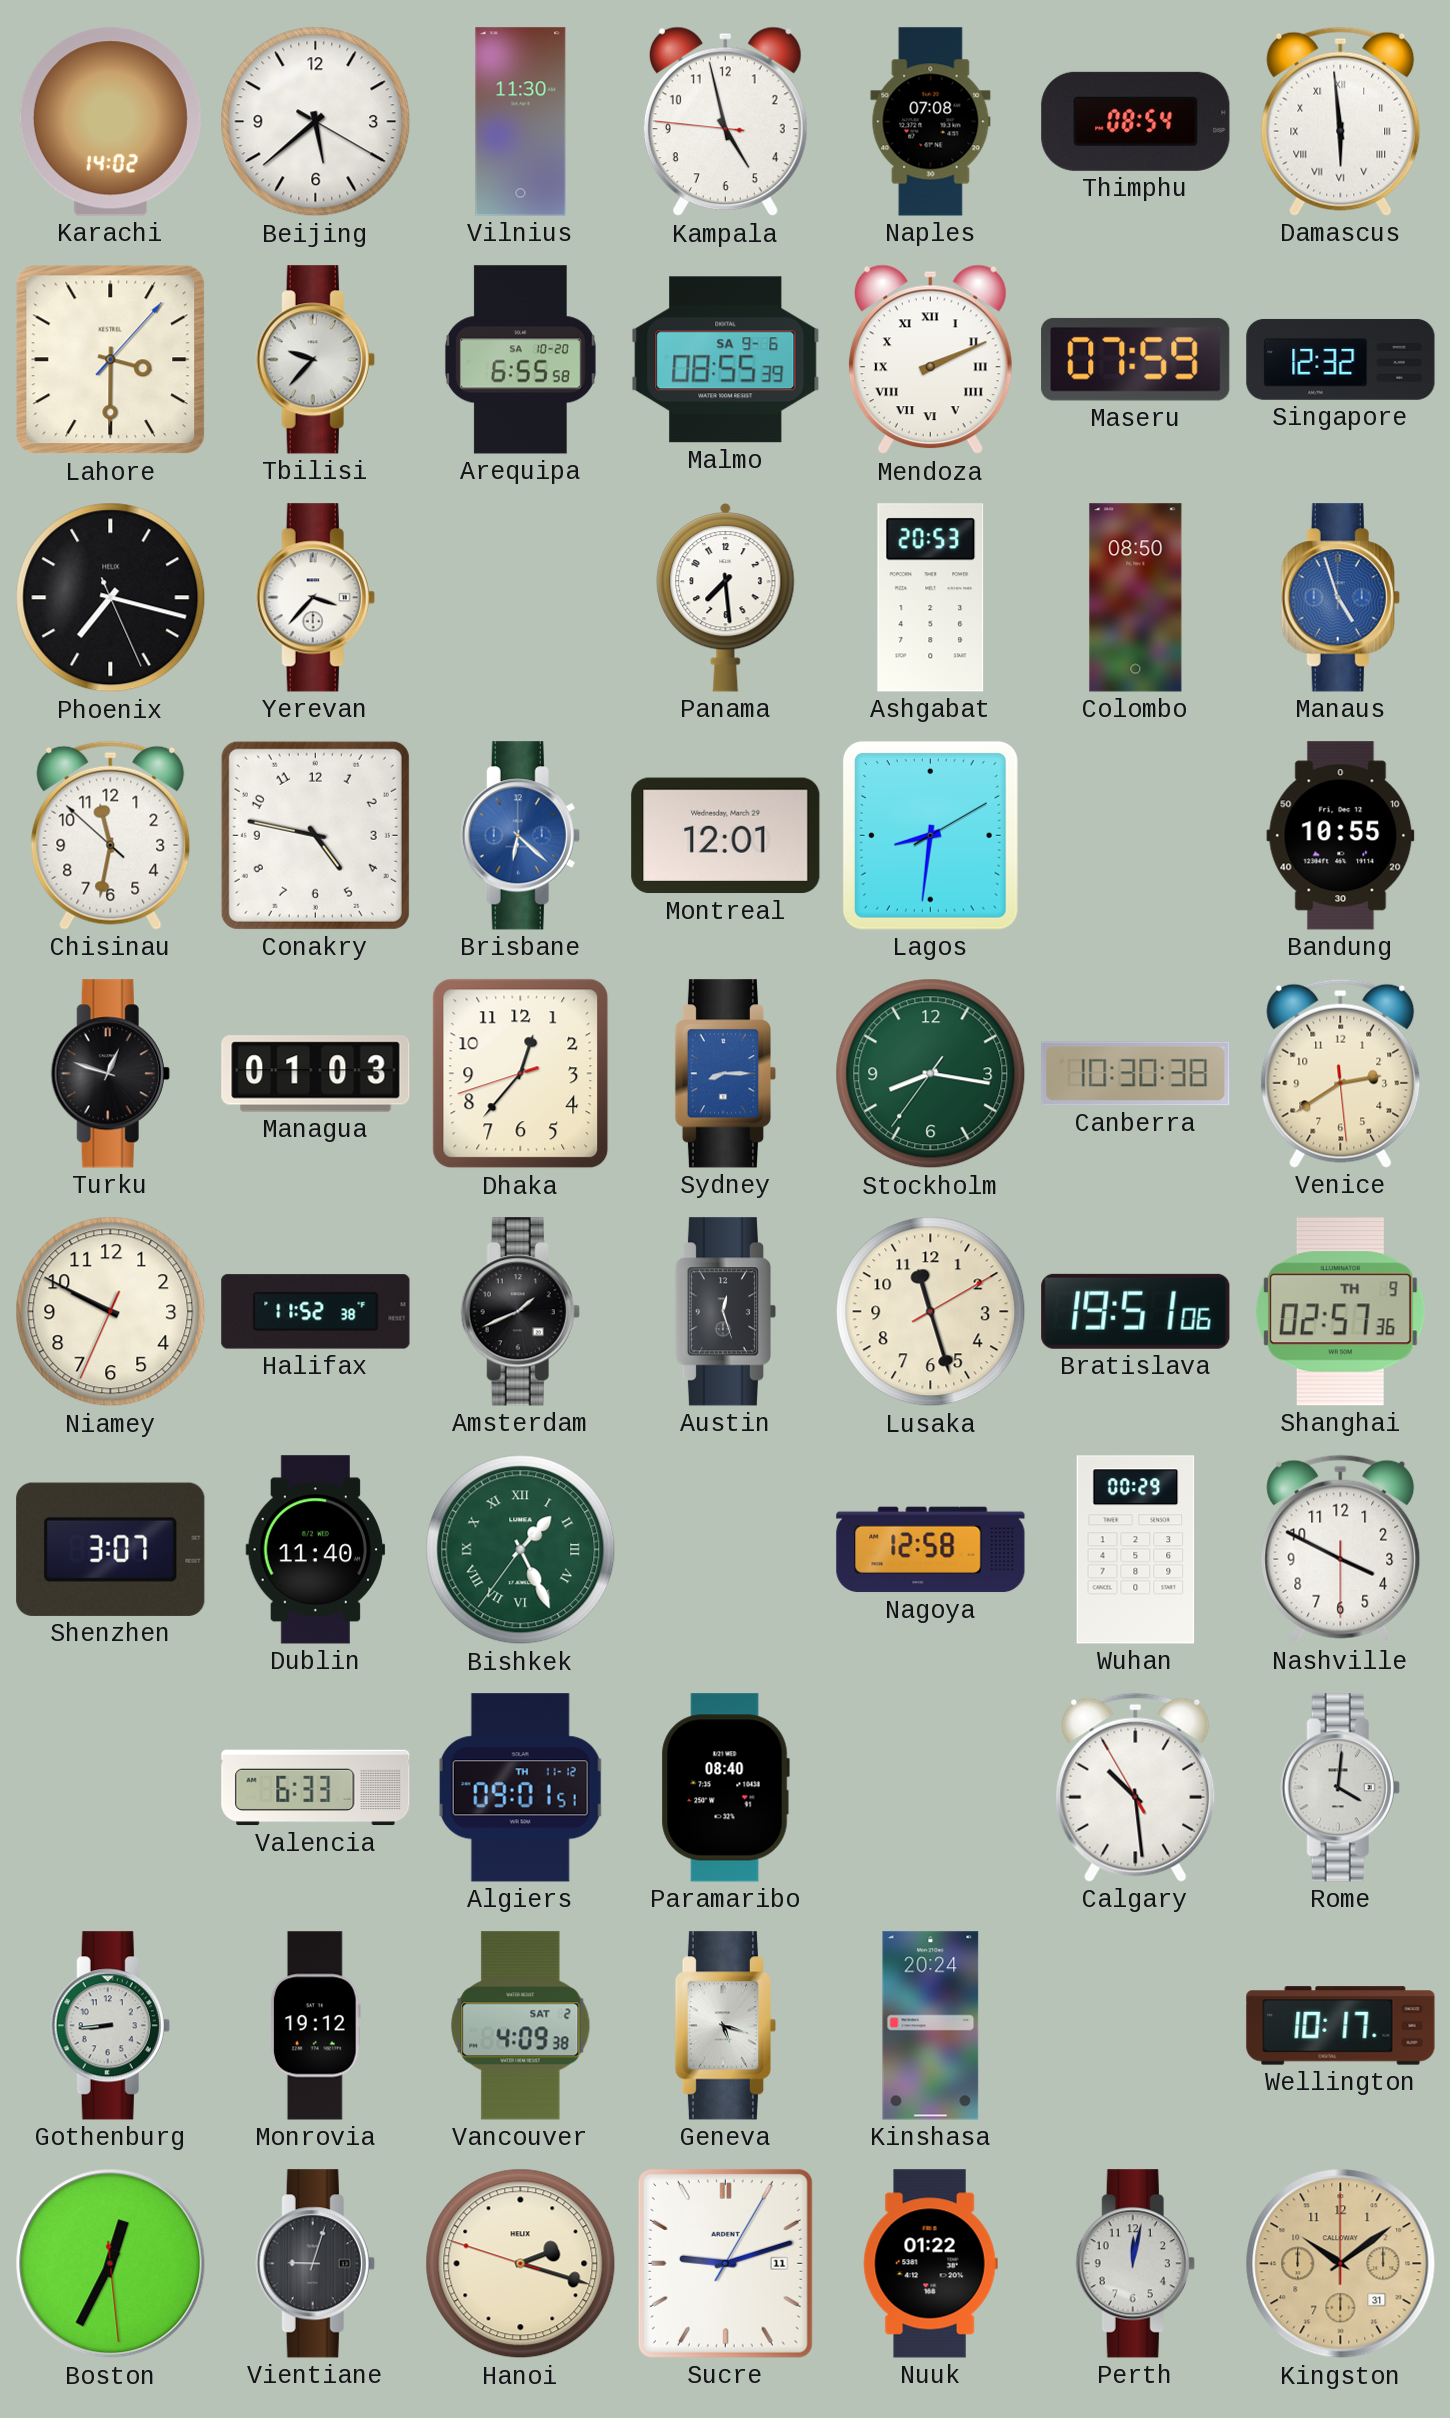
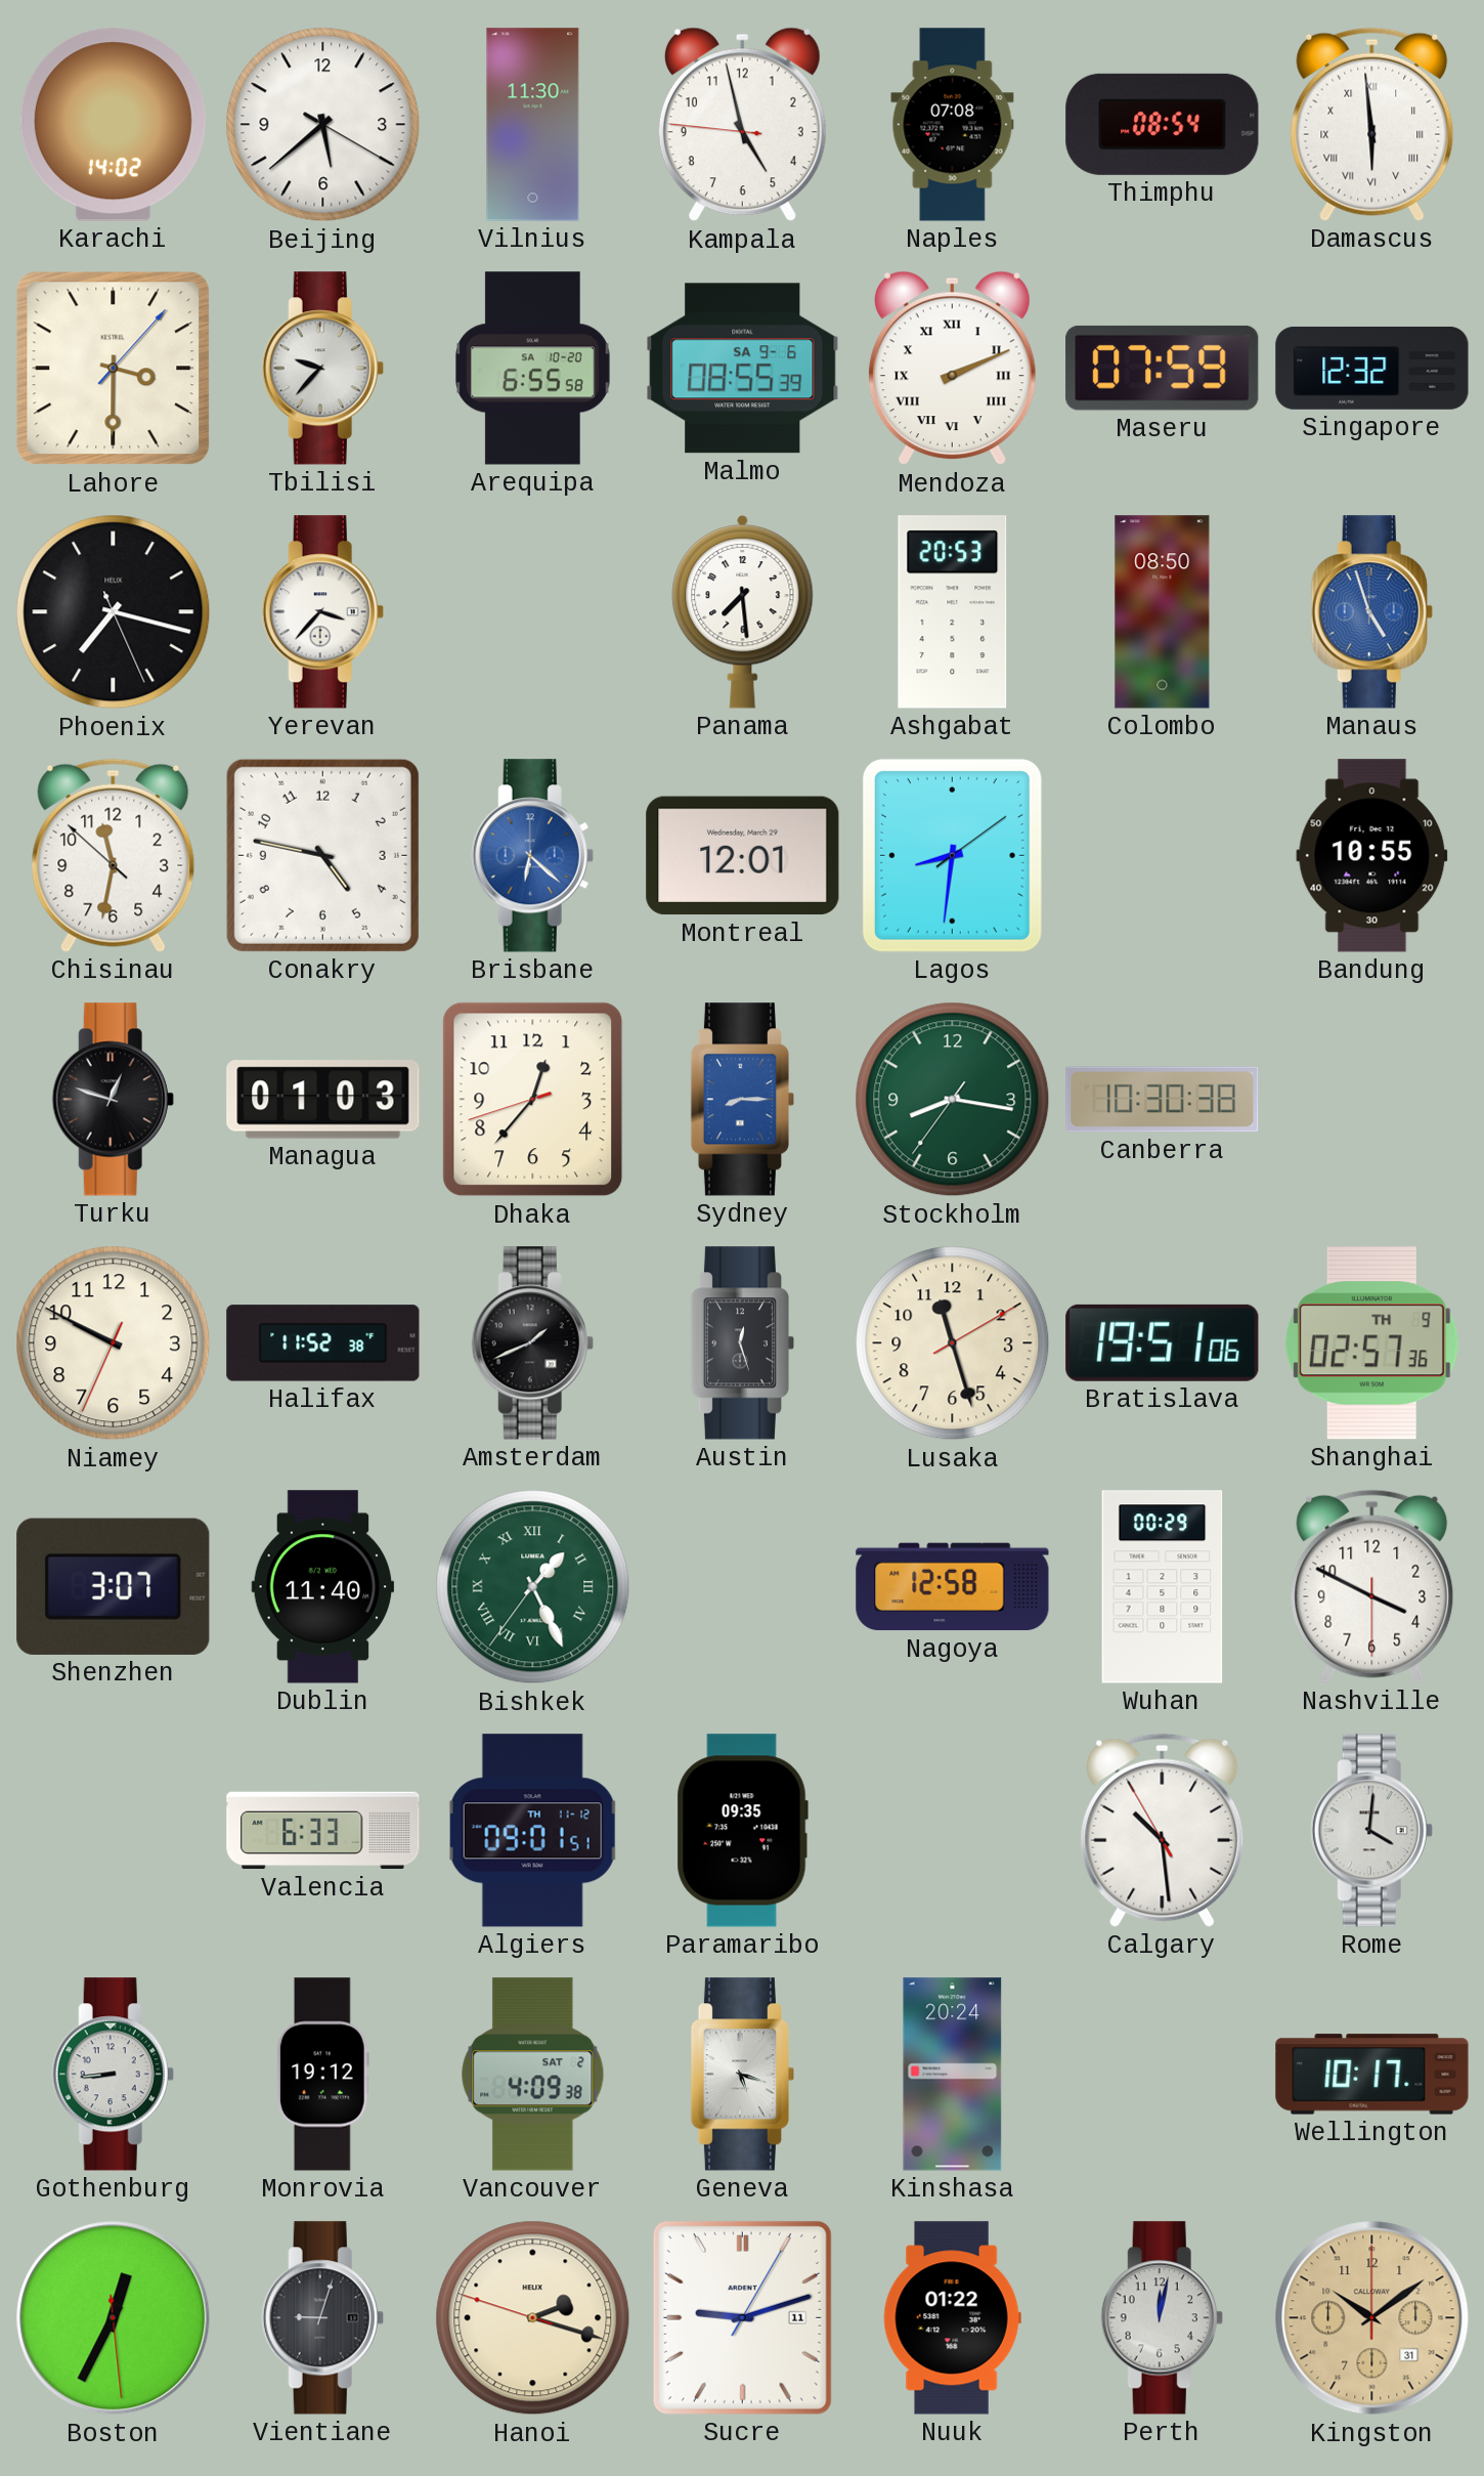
Lagos: 8:31:10 -> 8:31:09
Venice: 2:39 -> none
Paramaribo: 08:40 -> 09:35
